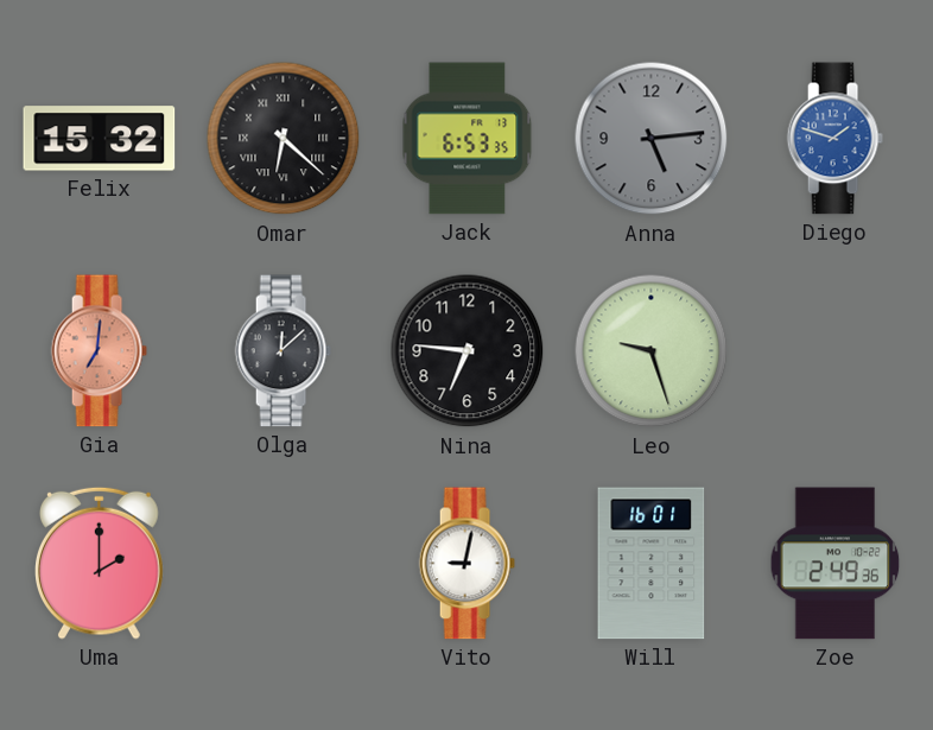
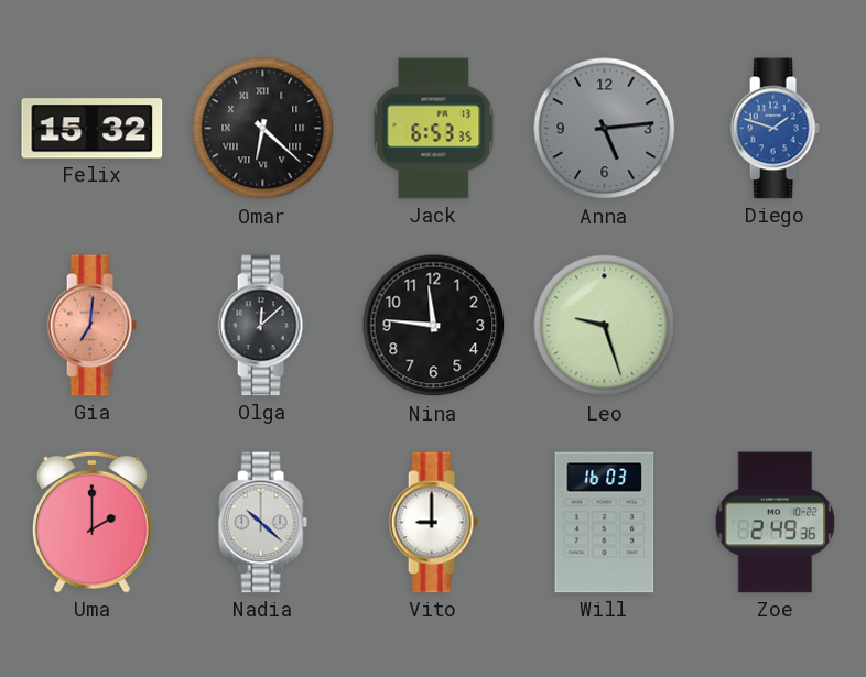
Nina: 6:46 -> 11:46
Nadia: none -> 10:22
Vito: 9:02 -> 9:00
Will: 16:01 -> 16:03
